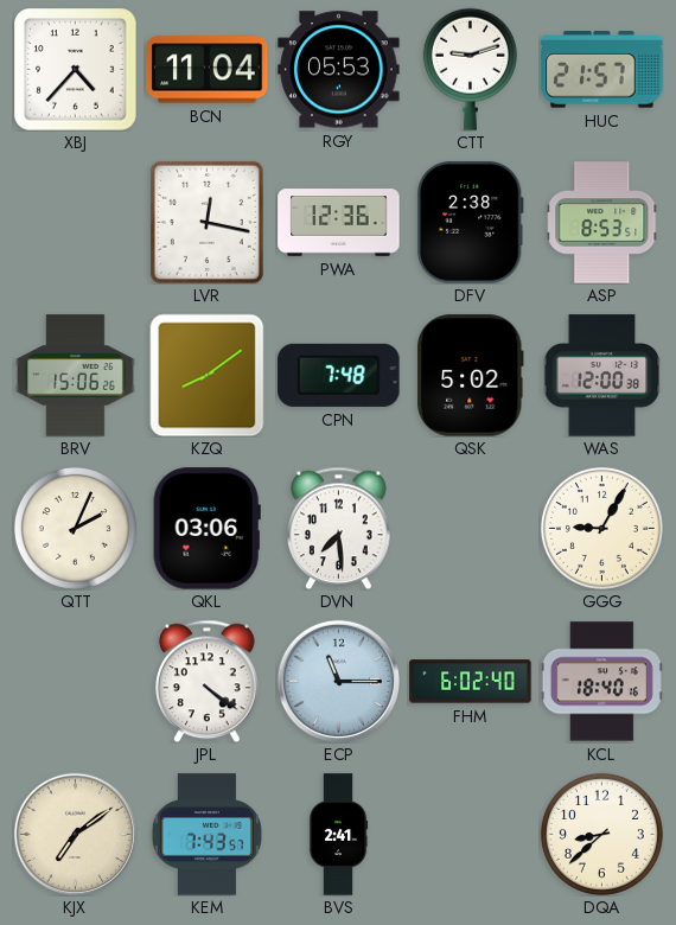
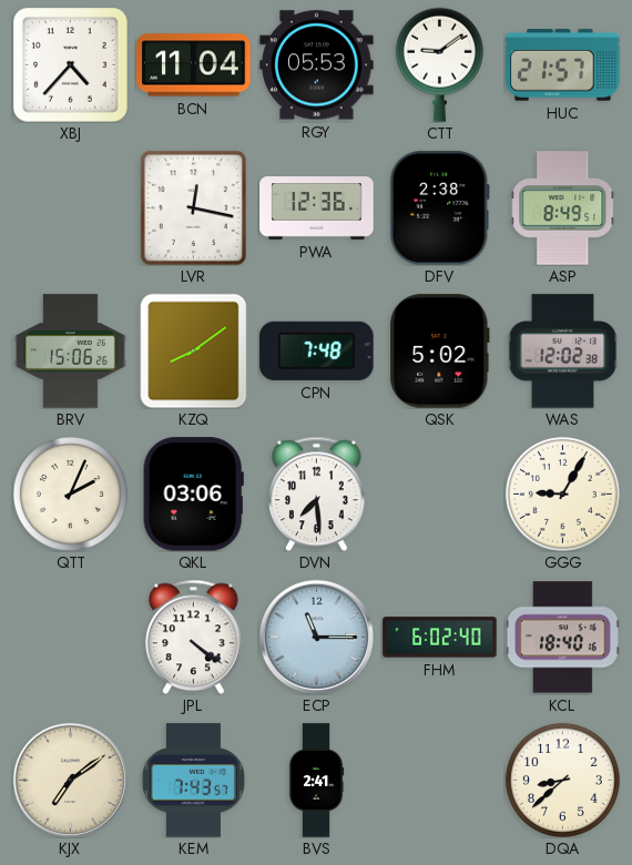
CTT: 9:12 -> 9:09
ASP: 8:53 -> 8:49
WAS: 12:00 -> 12:02
